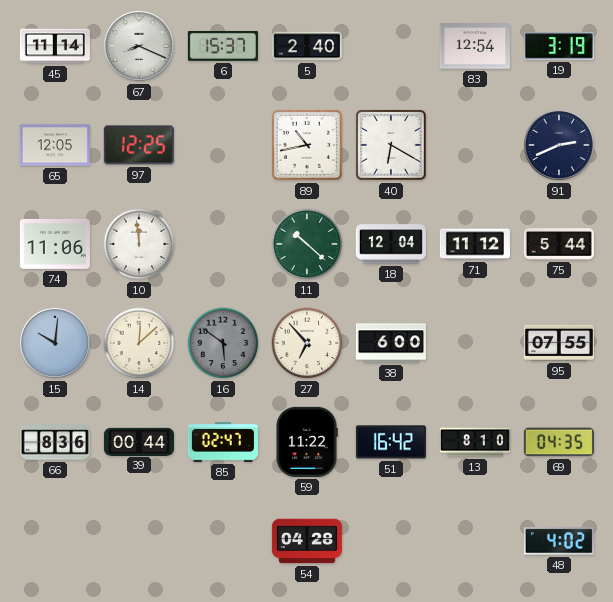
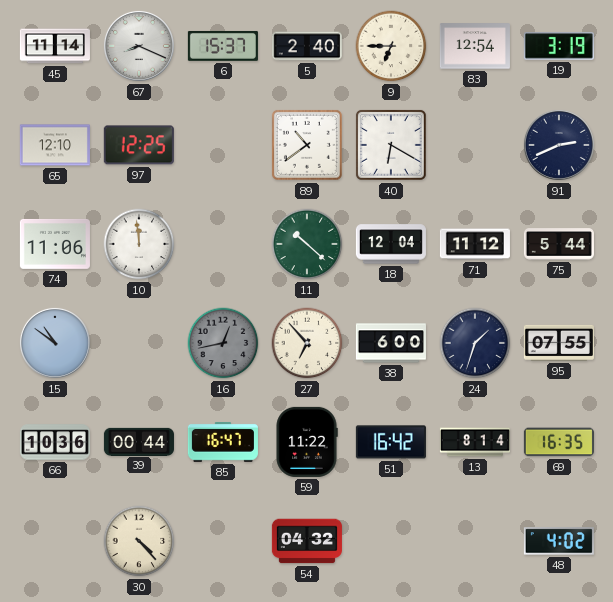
9: none -> 6:45
65: 12:05 -> 12:10
89: 10:43 -> 10:39
15: 10:01 -> 10:51
14: 12:08 -> none
16: 5:51 -> 12:43
24: none -> 1:33
66: 8:36 -> 10:36
85: 02:47 -> 16:47
13: 8:10 -> 8:14
69: 04:35 -> 16:35
30: none -> 4:23
54: 04:28 -> 04:32
